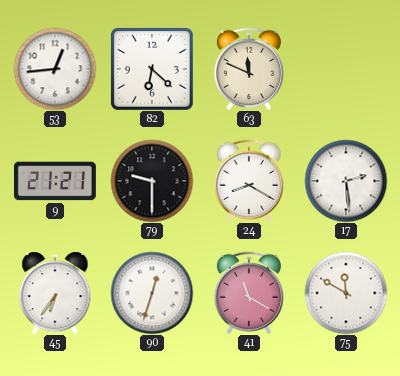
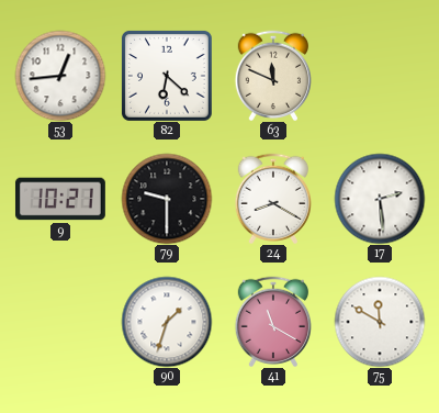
9: 21:21 -> 10:21
45: 6:36 -> none
90: 12:33 -> 1:33
